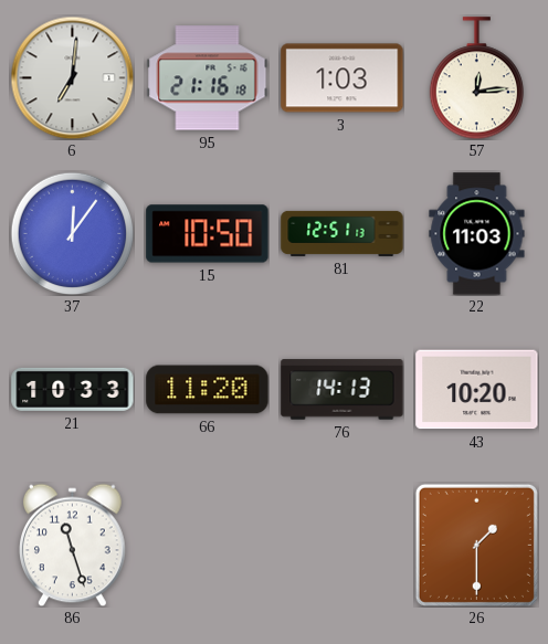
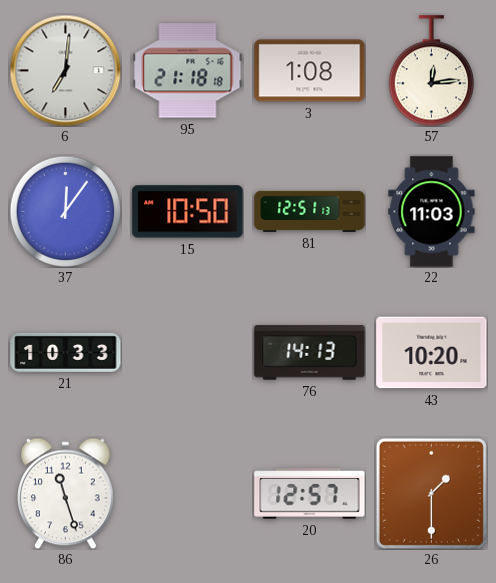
95: 21:16 -> 21:18
3: 1:03 -> 1:08
66: 11:20 -> none
20: none -> 12:57
